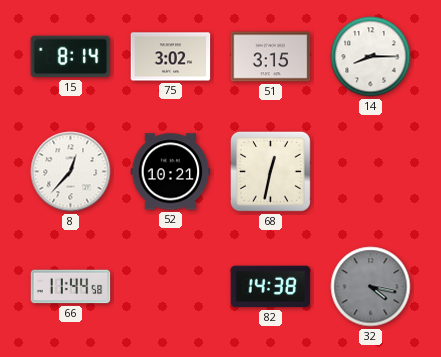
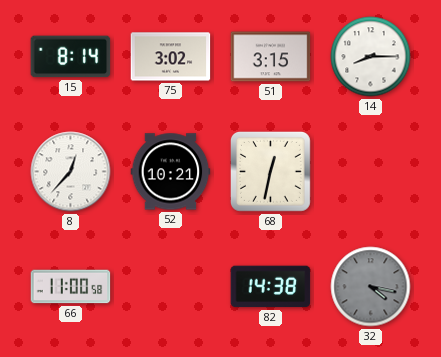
66: 11:44 -> 11:00
